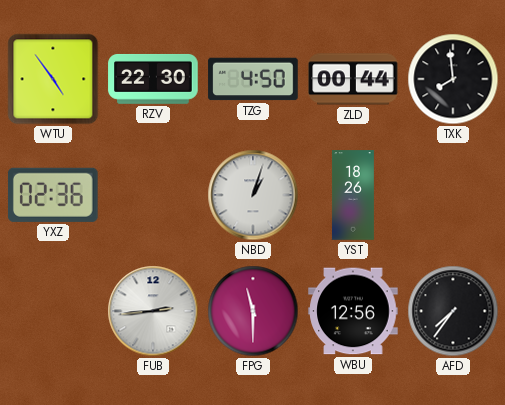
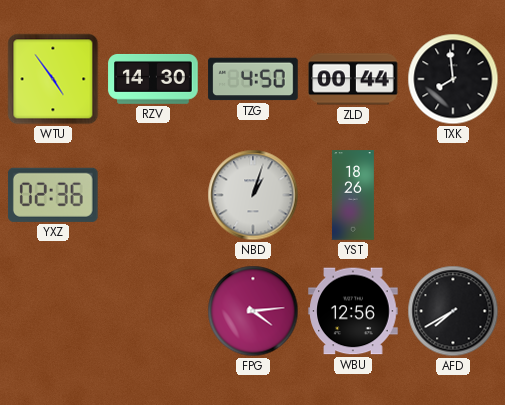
RZV: 22:30 -> 14:30
FUB: 2:44 -> none
FPG: 11:30 -> 4:14
AFD: 7:36 -> 7:40
